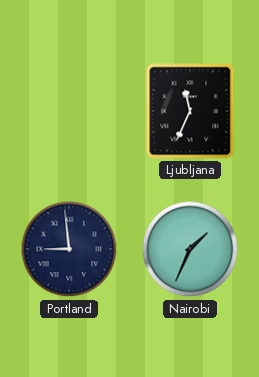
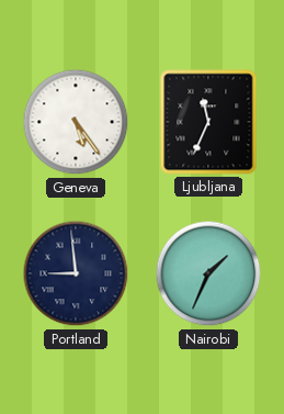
Geneva: none -> 5:24
